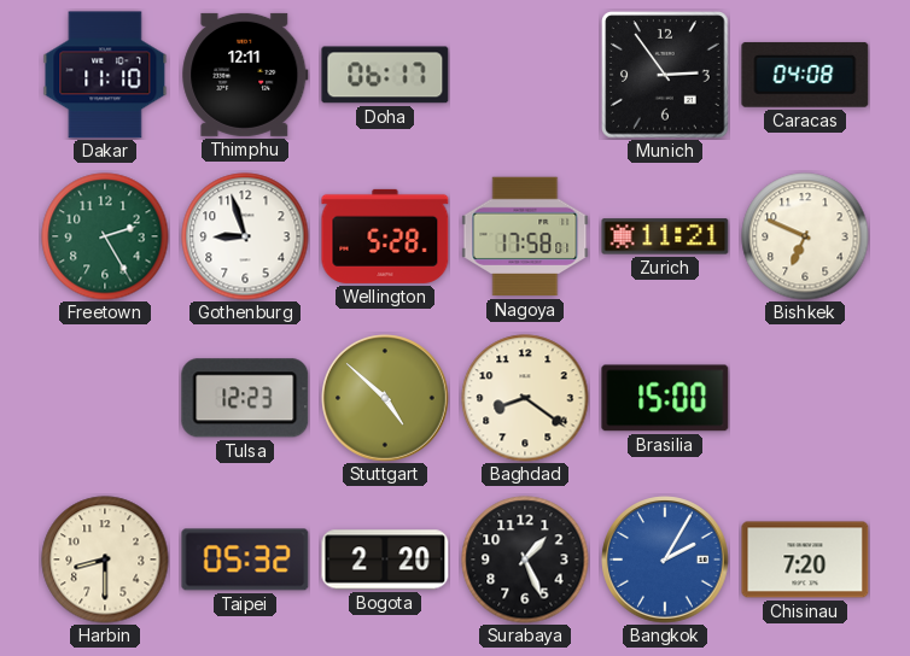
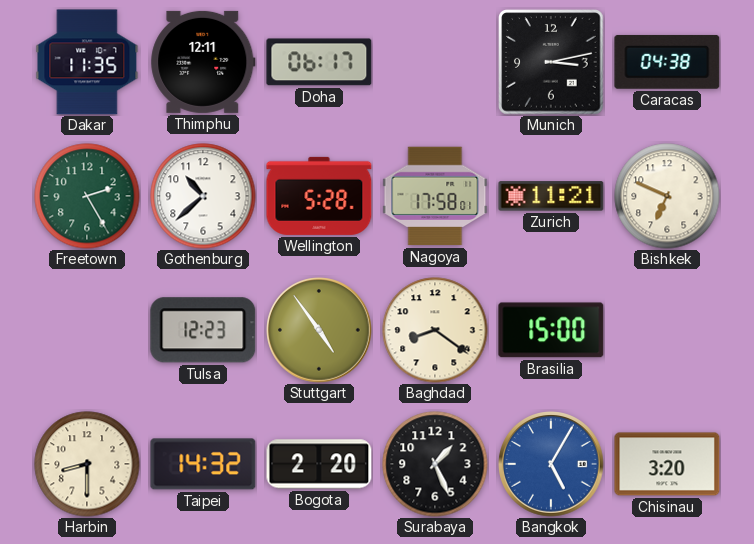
Dakar: 11:10 -> 11:35
Munich: 2:54 -> 3:13
Caracas: 04:08 -> 04:38
Gothenburg: 8:57 -> 10:38
Stuttgart: 4:52 -> 4:54
Taipei: 05:32 -> 14:32
Bangkok: 2:05 -> 5:05
Chisinau: 7:20 -> 3:20
